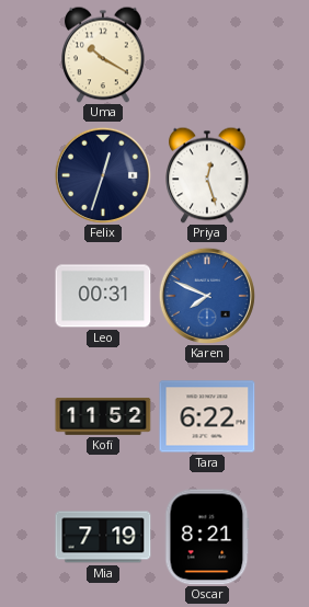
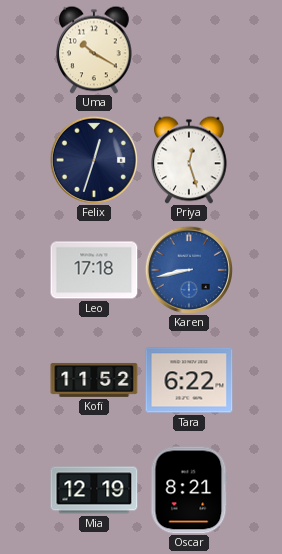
Leo: 00:31 -> 17:18
Karen: 7:49 -> 8:43
Mia: 7:19 -> 12:19
